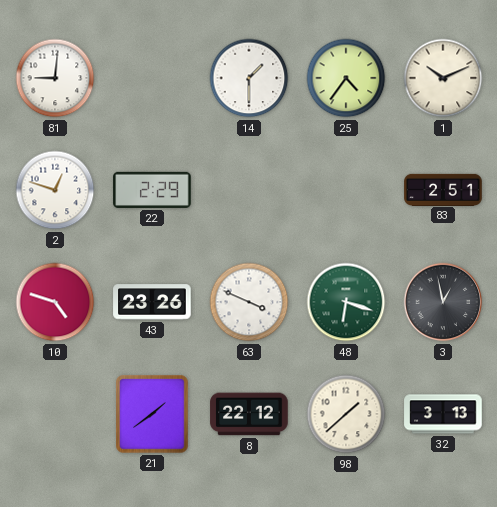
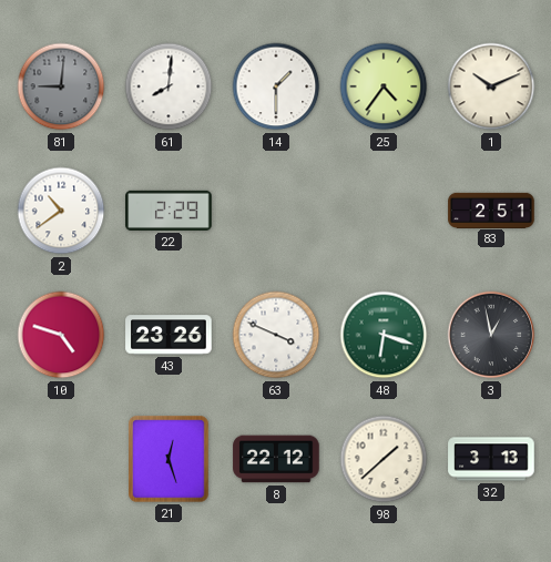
81 dial: white -> grey
61: none -> 8:01
2: 12:48 -> 10:39
21: 1:39 -> 12:27
